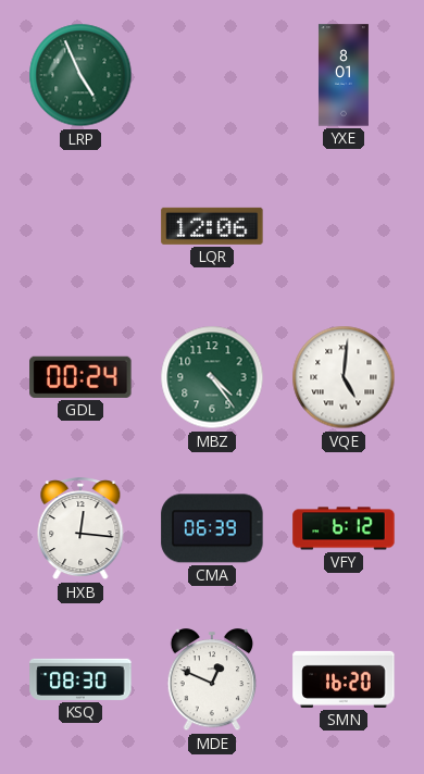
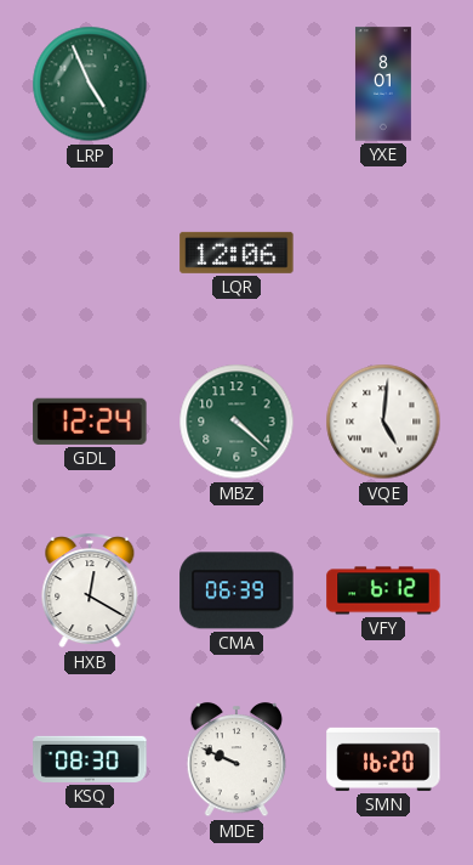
GDL: 00:24 -> 12:24
MBZ: 4:24 -> 4:22
HXB: 12:16 -> 12:20
MDE: 12:49 -> 9:49
